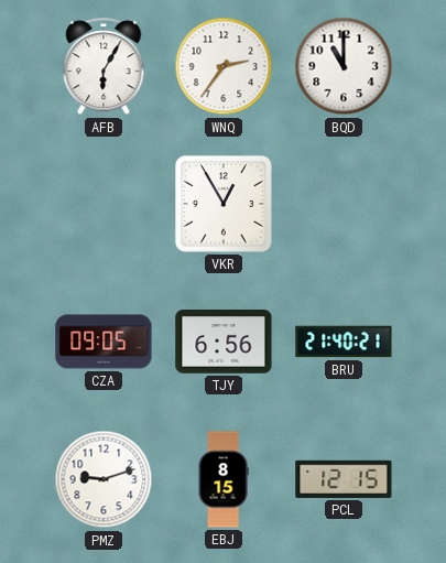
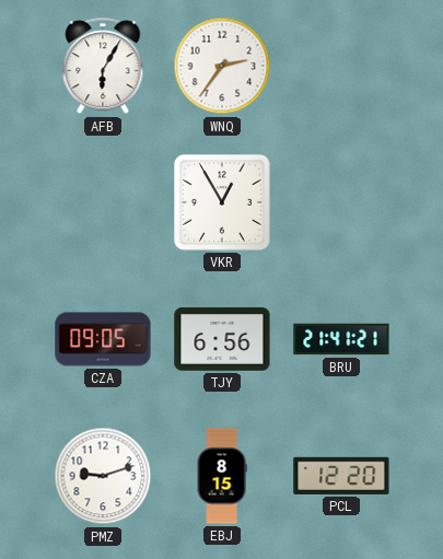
BQD: 11:00 -> none
BRU: 21:40 -> 21:41
PCL: 12:15 -> 12:20
